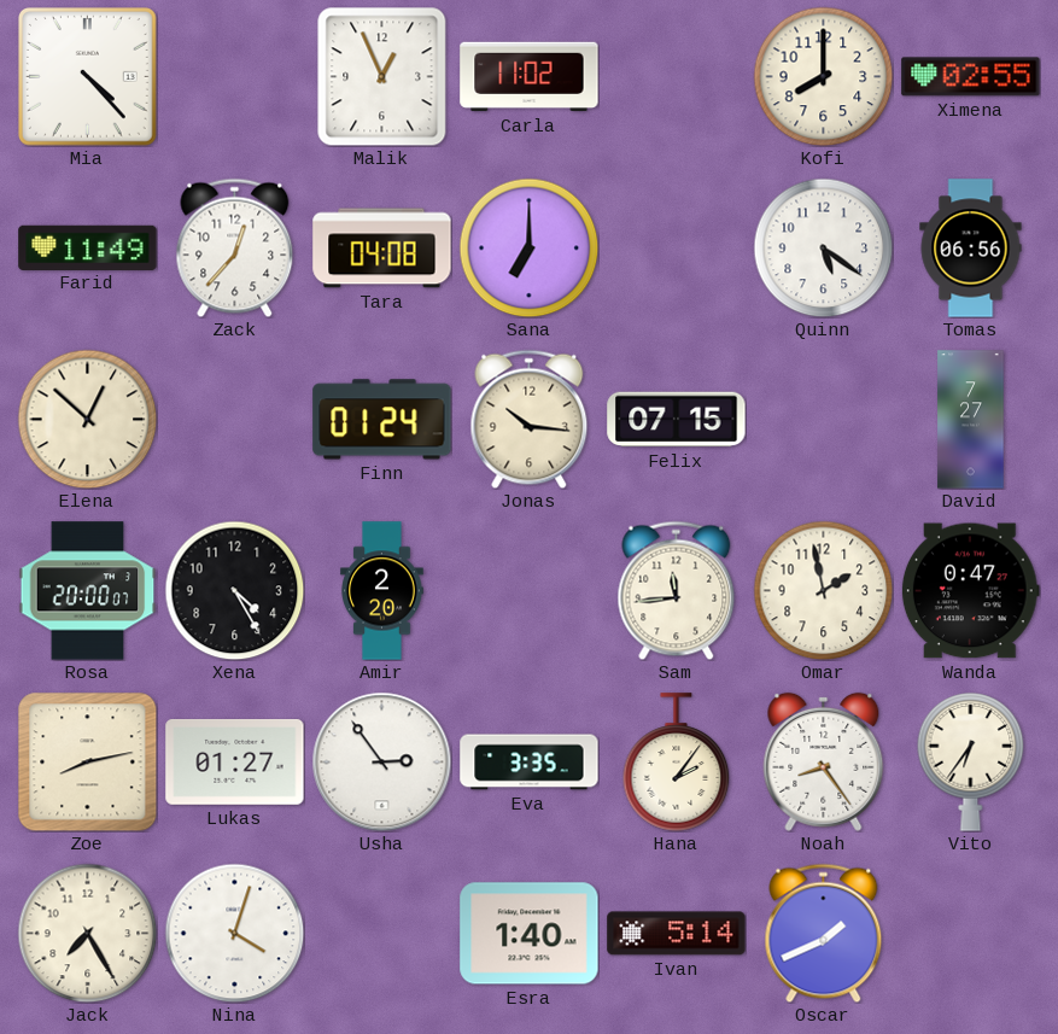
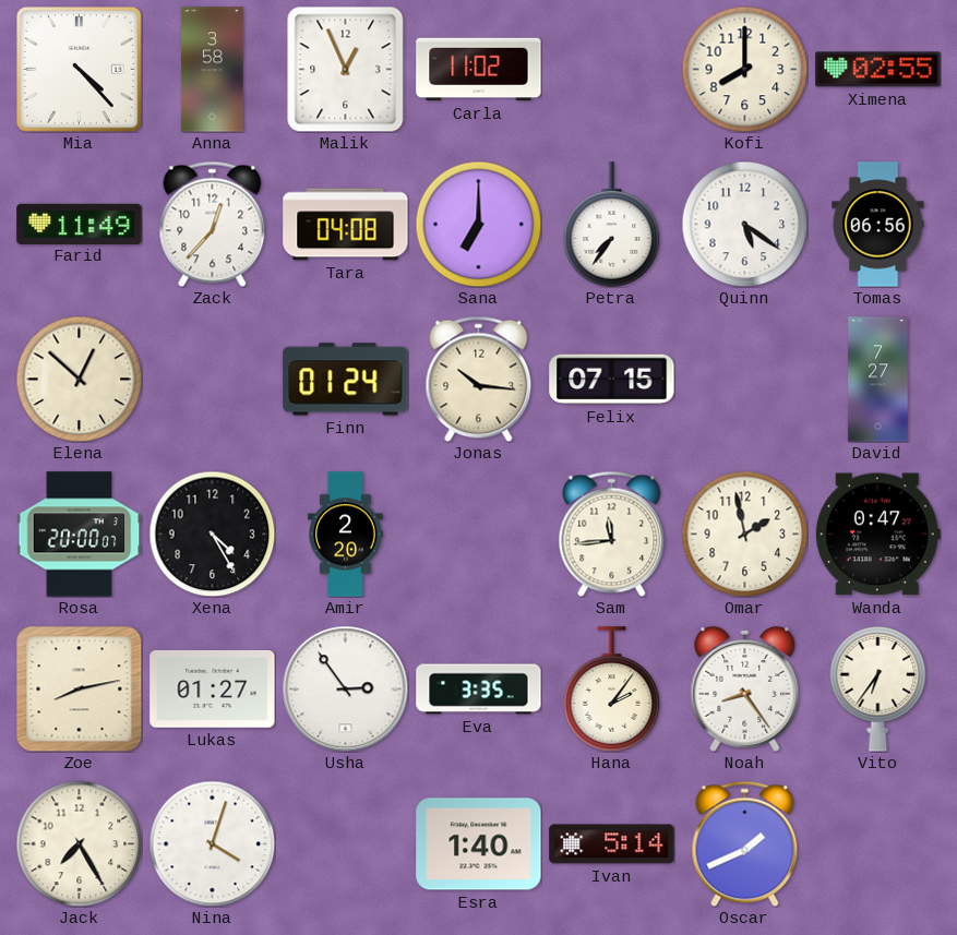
Anna: none -> 3:58
Petra: none -> 7:36
